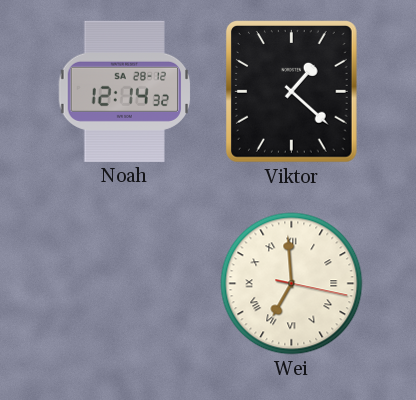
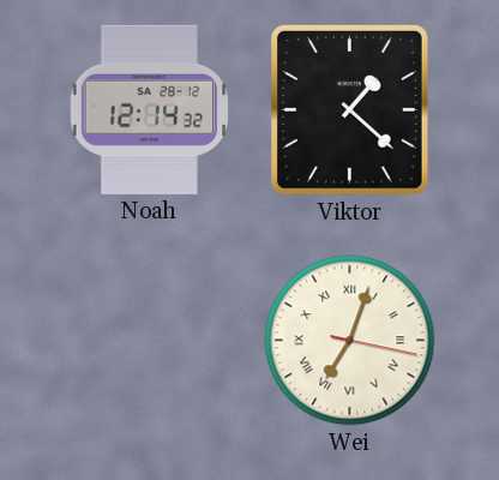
Wei: 6:59 -> 7:03
